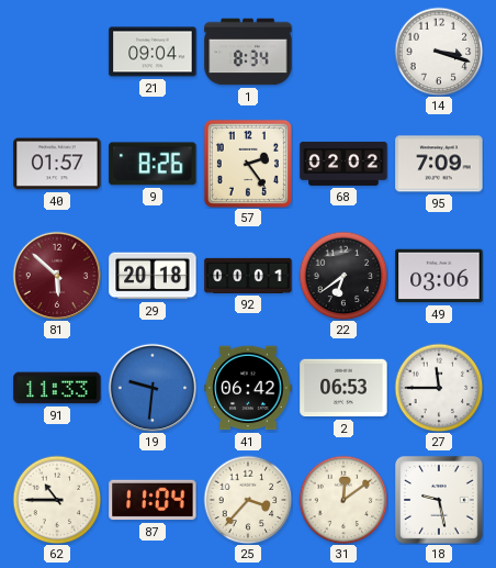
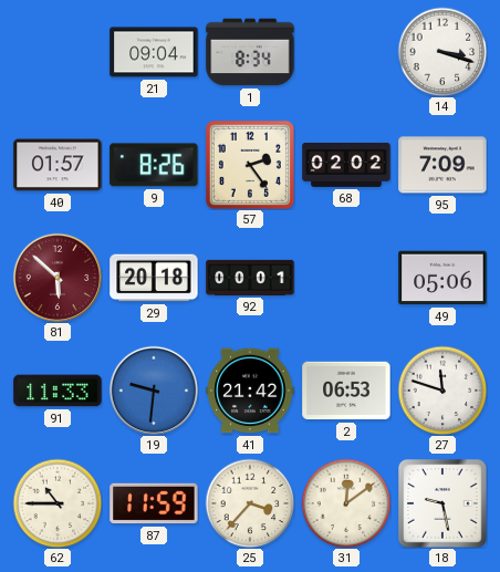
22: 6:39 -> none
49: 03:06 -> 05:06
41: 06:42 -> 21:42
27: 11:45 -> 11:48
87: 11:04 -> 11:59
